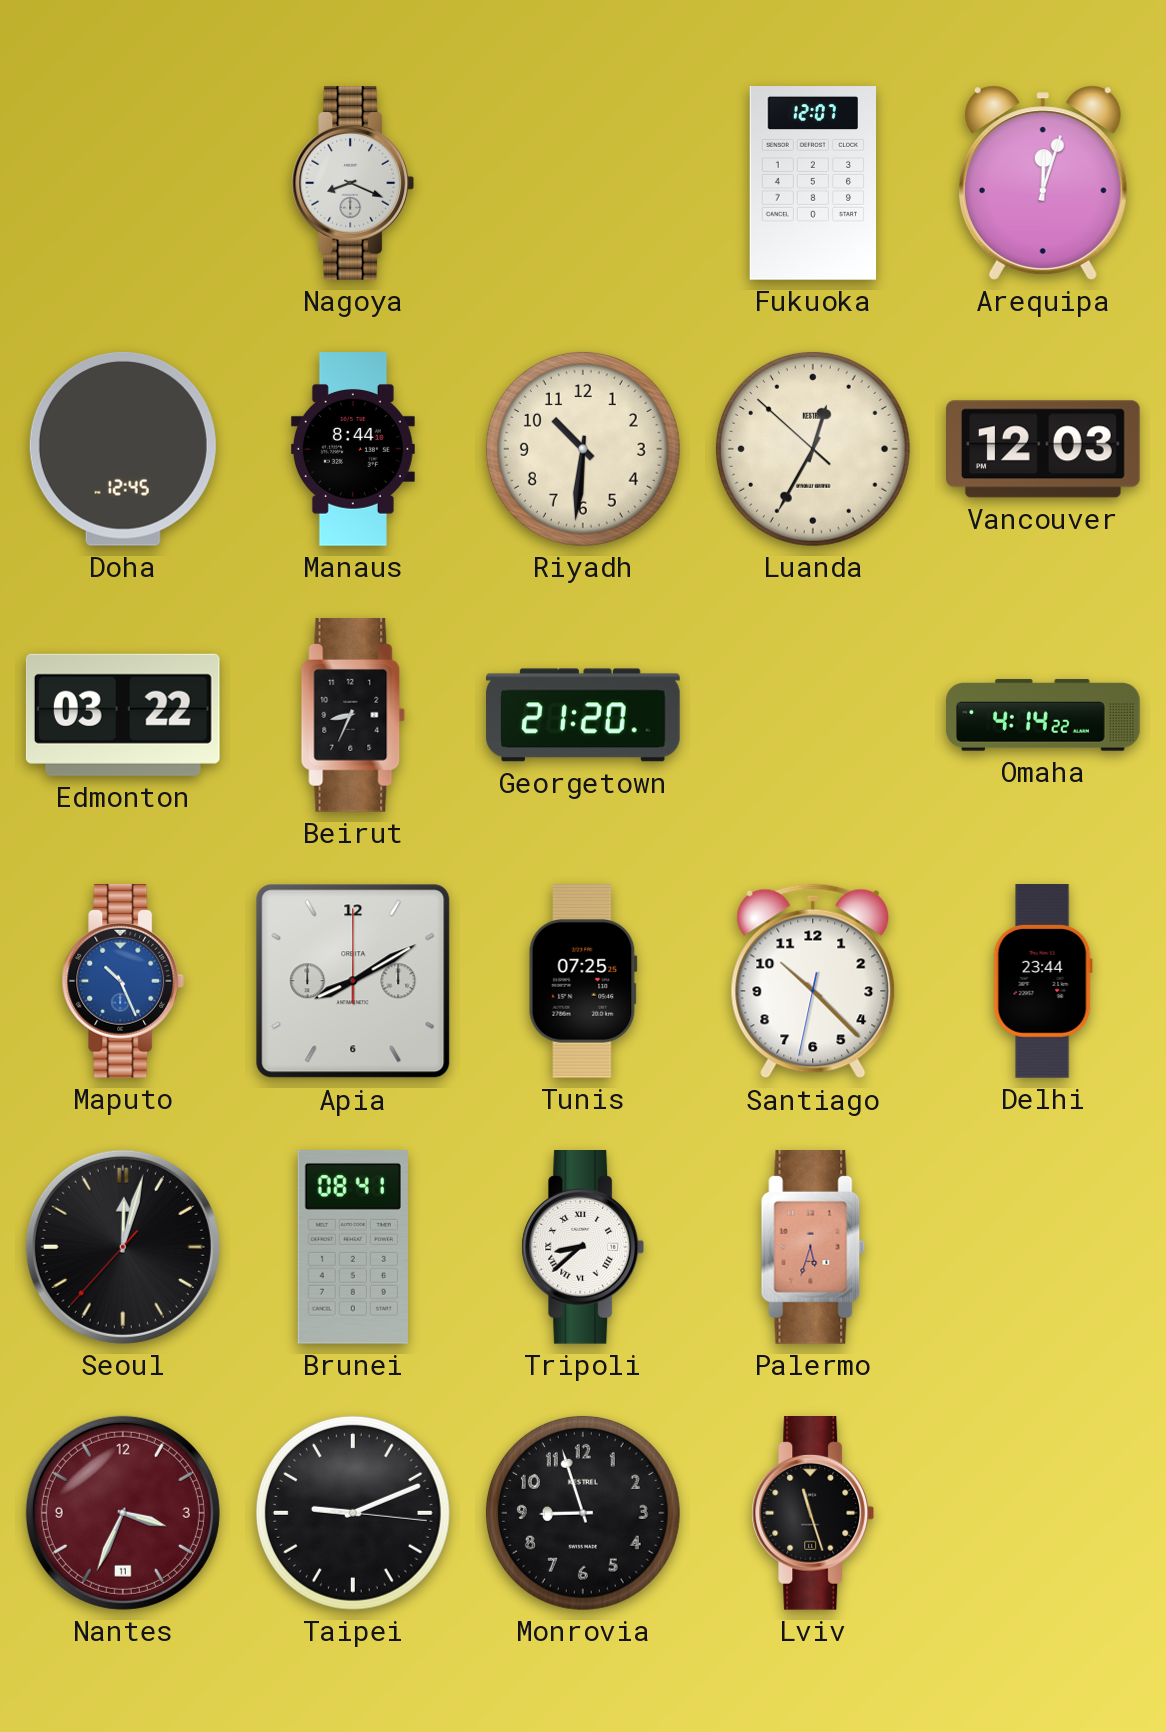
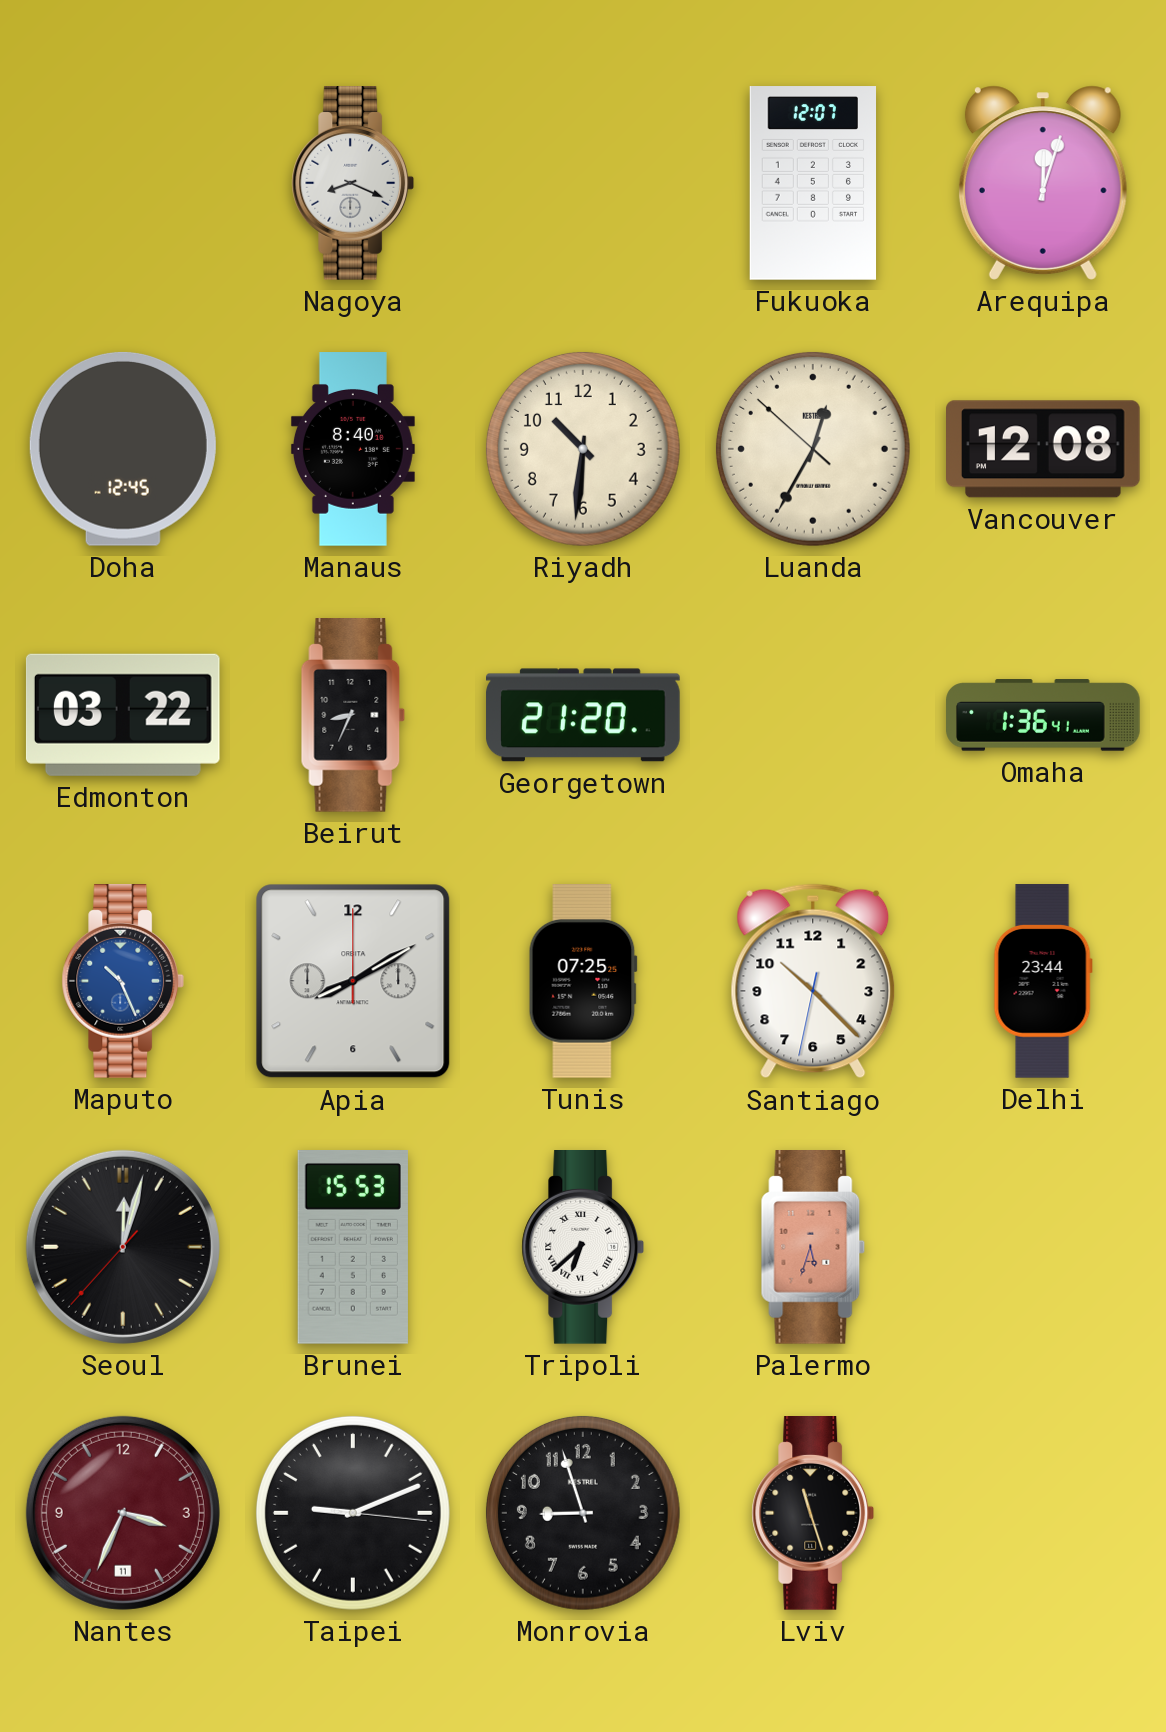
Manaus: 8:44 -> 8:40
Vancouver: 12:03 -> 12:08
Omaha: 4:14 -> 1:36
Brunei: 08:41 -> 15:53
Tripoli: 8:38 -> 6:38
